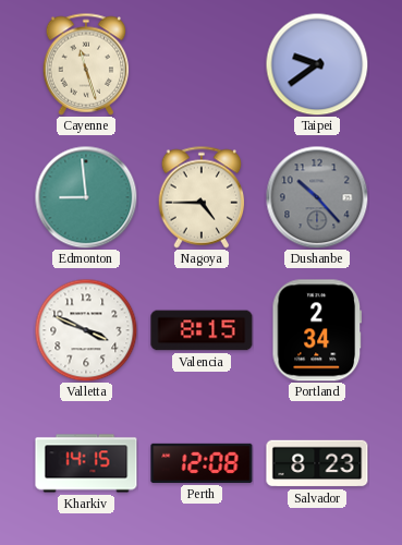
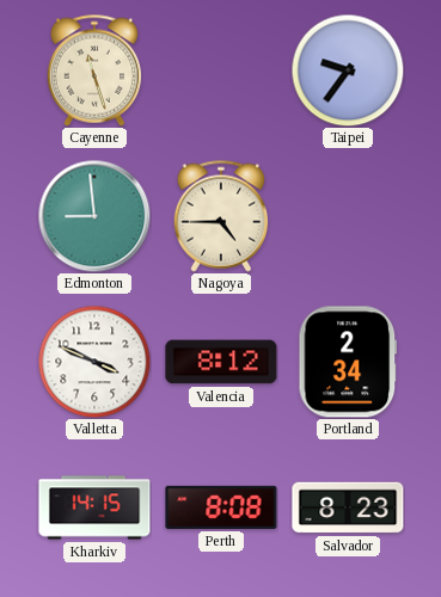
Taipei: 9:39 -> 9:36
Dushanbe: 10:23 -> none
Valencia: 8:15 -> 8:12
Perth: 12:08 -> 8:08
